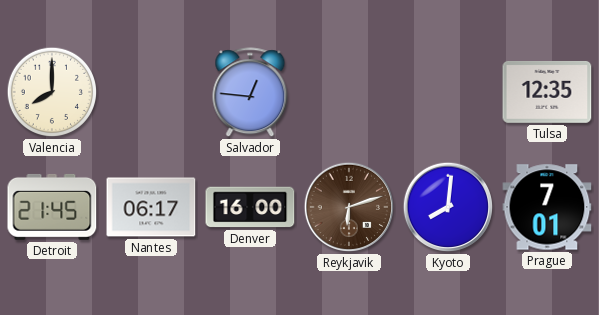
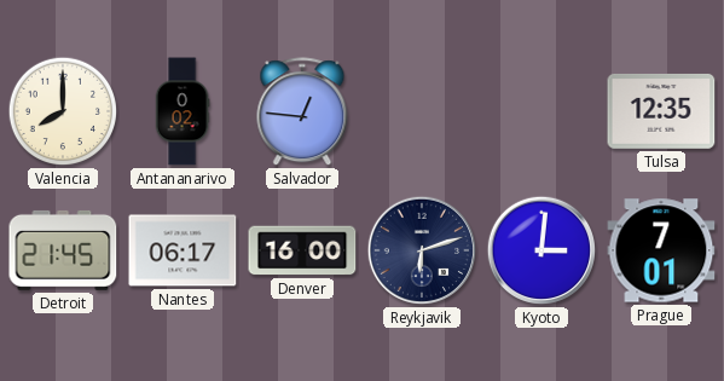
Antananarivo: none -> 0:02
Reykjavik dial: brown -> navy
Kyoto: 8:01 -> 3:01
